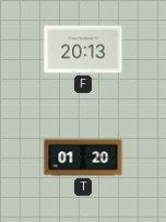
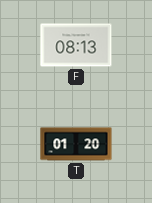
F: 20:13 -> 08:13
